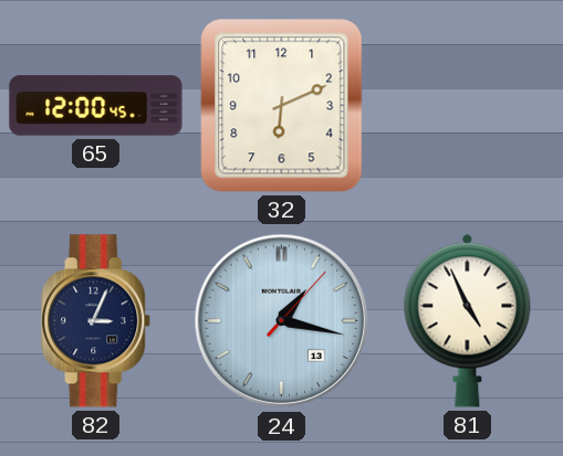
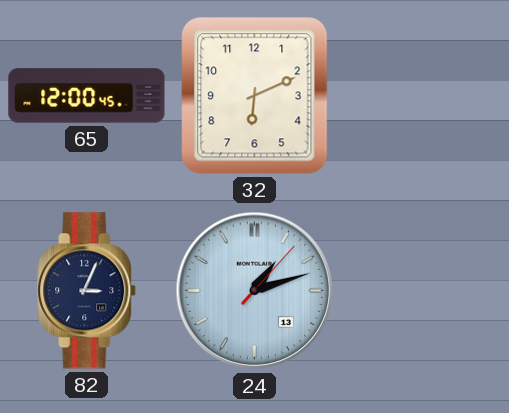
24: 1:17 -> 1:12
81: 4:56 -> none
